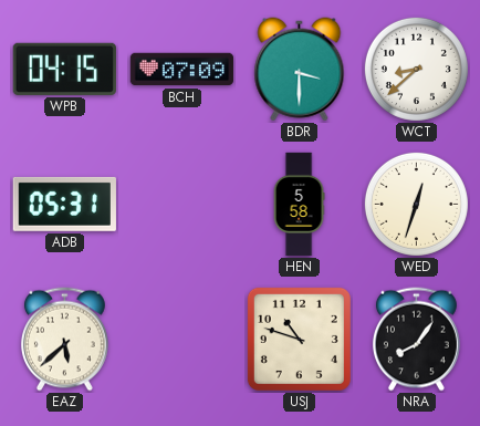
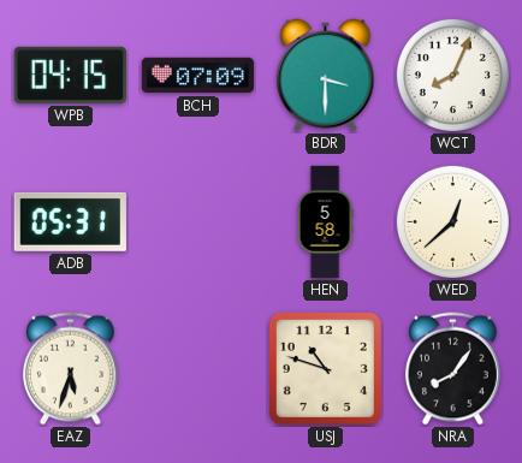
WCT: 8:38 -> 8:04
WED: 12:33 -> 12:38
EAZ: 5:38 -> 5:33
